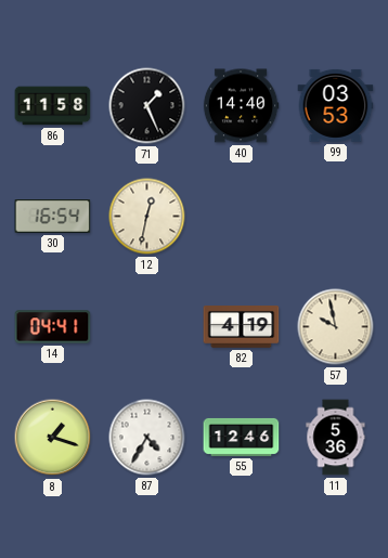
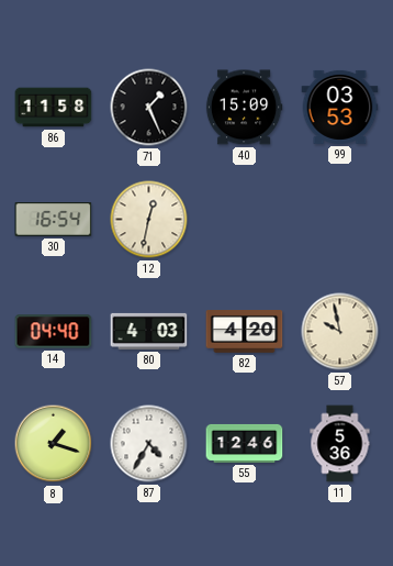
40: 14:40 -> 15:09
14: 04:41 -> 04:40
80: none -> 4:03
82: 4:19 -> 4:20
